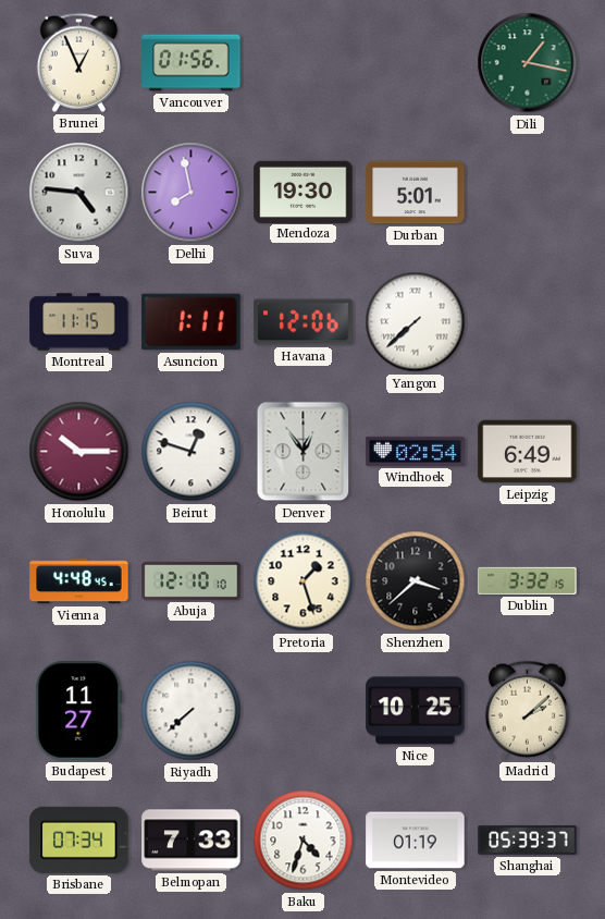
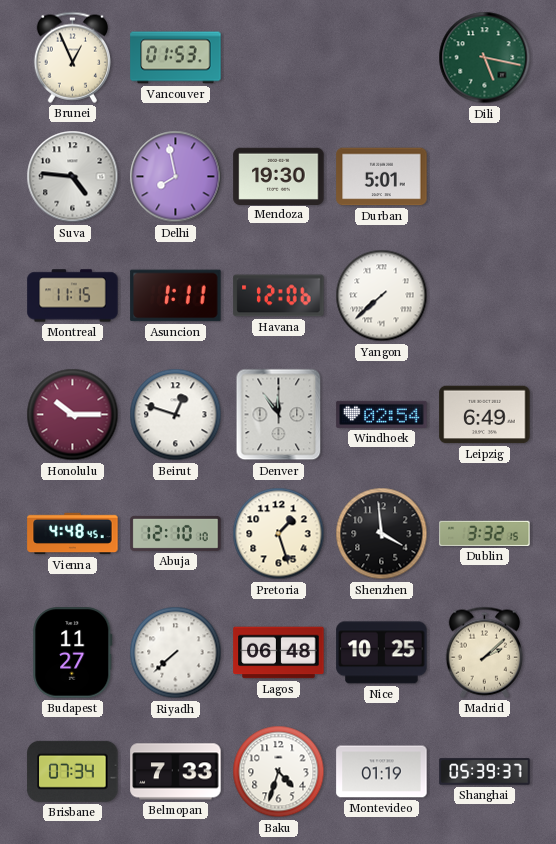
Vancouver: 01:56 -> 01:53
Dili: 1:17 -> 5:17
Denver: 12:54 -> 11:54
Shenzhen: 3:38 -> 3:59
Lagos: none -> 06:48
